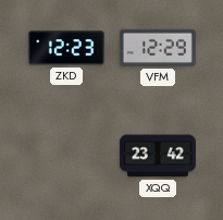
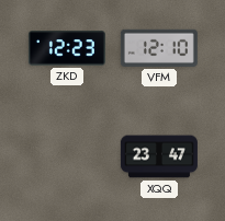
VFM: 12:29 -> 12:10
XQQ: 23:42 -> 23:47
